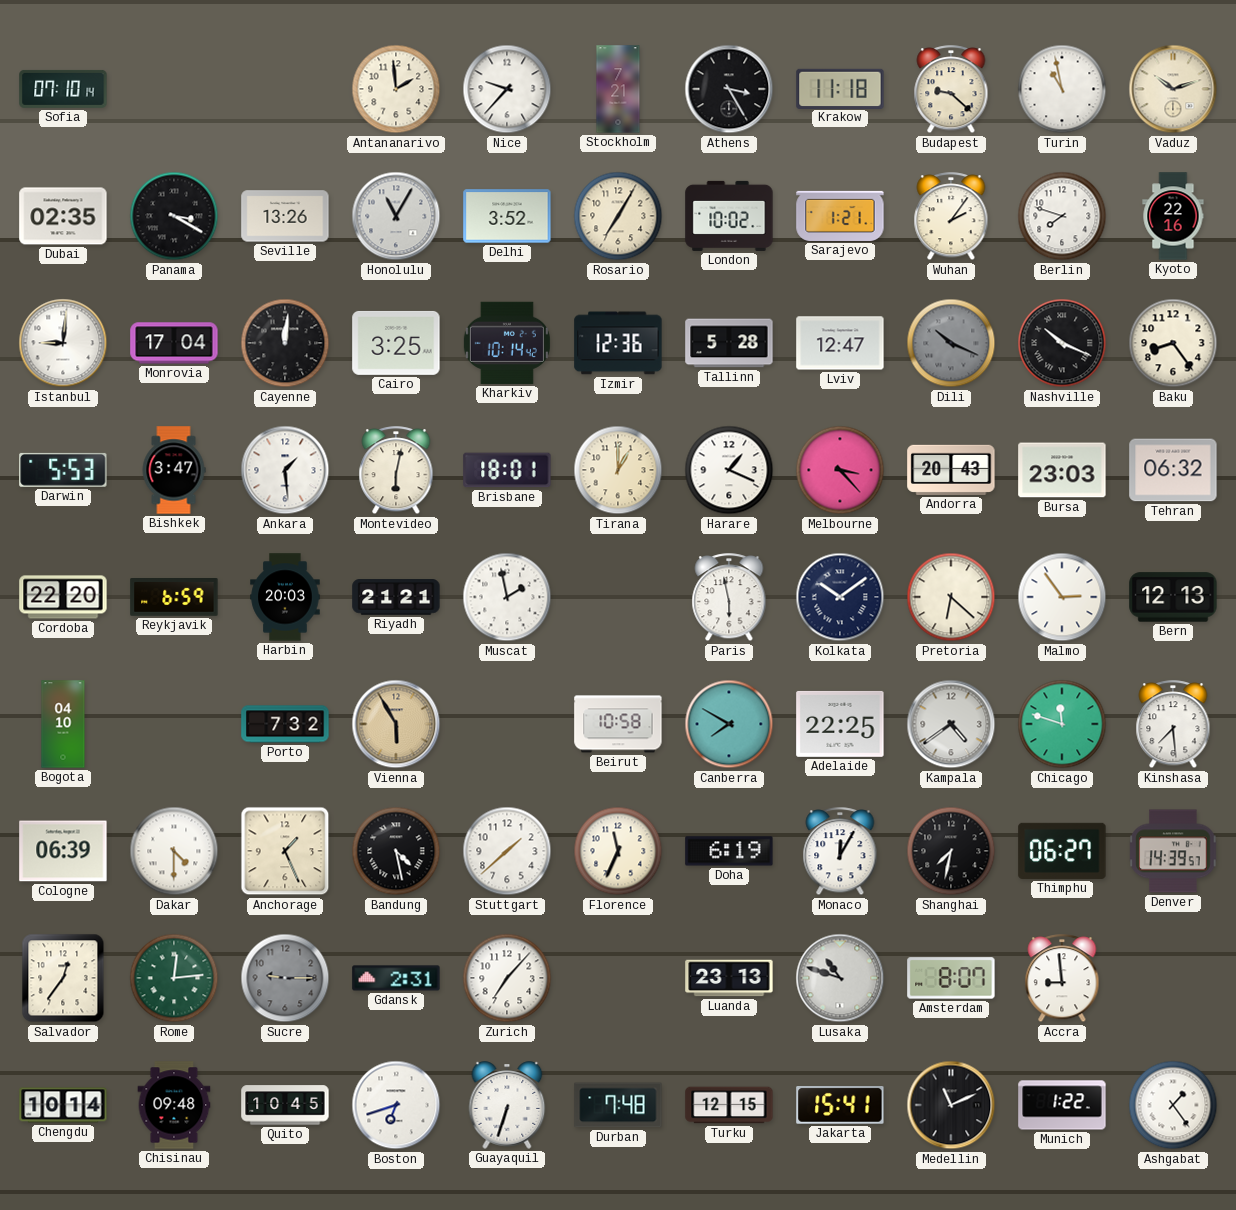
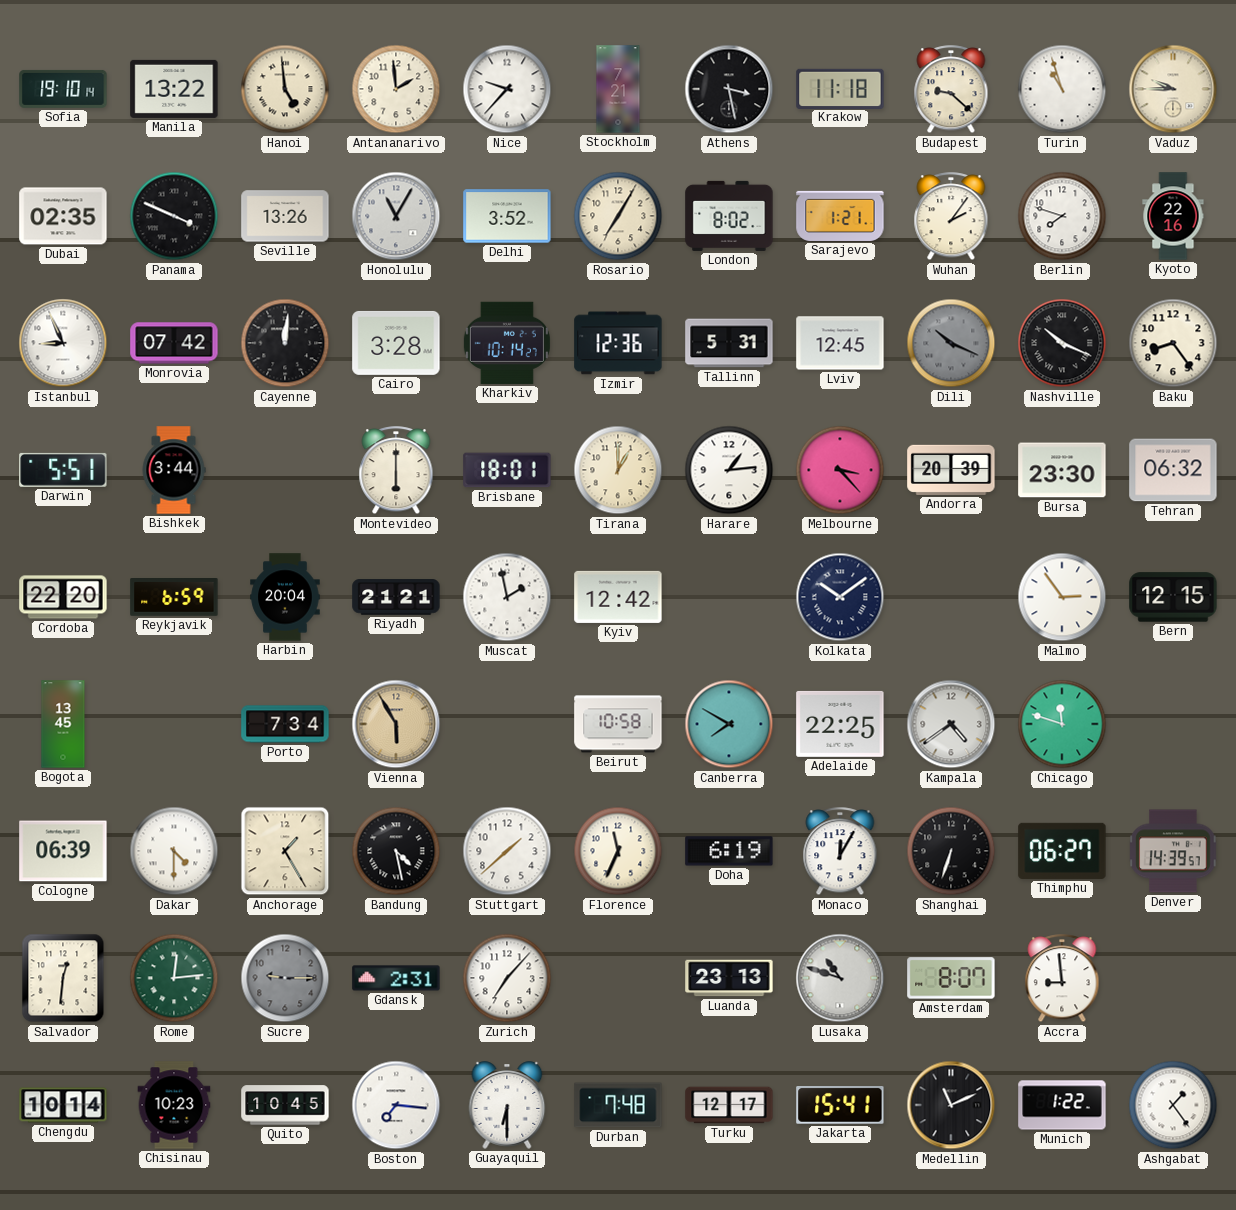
Sofia: 07:10 -> 19:10
Manila: none -> 13:22
Hanoi: none -> 4:59
Athens: 3:25 -> 3:28
Turin: 10:58 -> 10:57
Vaduz: 10:12 -> 9:45
Panama: 3:20 -> 3:49
London: 10:02 -> 8:02
Istanbul: 9:01 -> 8:56
Monrovia: 17:04 -> 07:42
Cairo: 3:25 -> 3:28
Kharkiv: 10:14:42 -> 10:14:27
Tallinn: 5:28 -> 5:31
Lviv: 12:47 -> 12:45
Darwin: 5:53 -> 5:51
Bishkek: 3:47 -> 3:44
Ankara: 1:29 -> none
Montevideo: 6:02 -> 6:00
Harare: 1:19 -> 1:14
Andorra: 20:43 -> 20:39
Bursa: 23:03 -> 23:30
Harbin: 20:03 -> 20:04
Kyiv: none -> 12:42
Paris: 5:58 -> none
Pretoria: 6:22 -> none
Bern: 12:13 -> 12:15
Bogota: 04:10 -> 13:45
Porto: 7:32 -> 7:34
Kinshasa: 7:29 -> none
Anchorage: 1:26 -> 1:25
Shanghai: 7:32 -> 6:33
Salvador: 12:36 -> 12:31
Chisinau: 09:48 -> 10:23
Boston: 6:42 -> 7:16
Guayaquil: 6:33 -> 6:30
Turku: 12:15 -> 12:17
